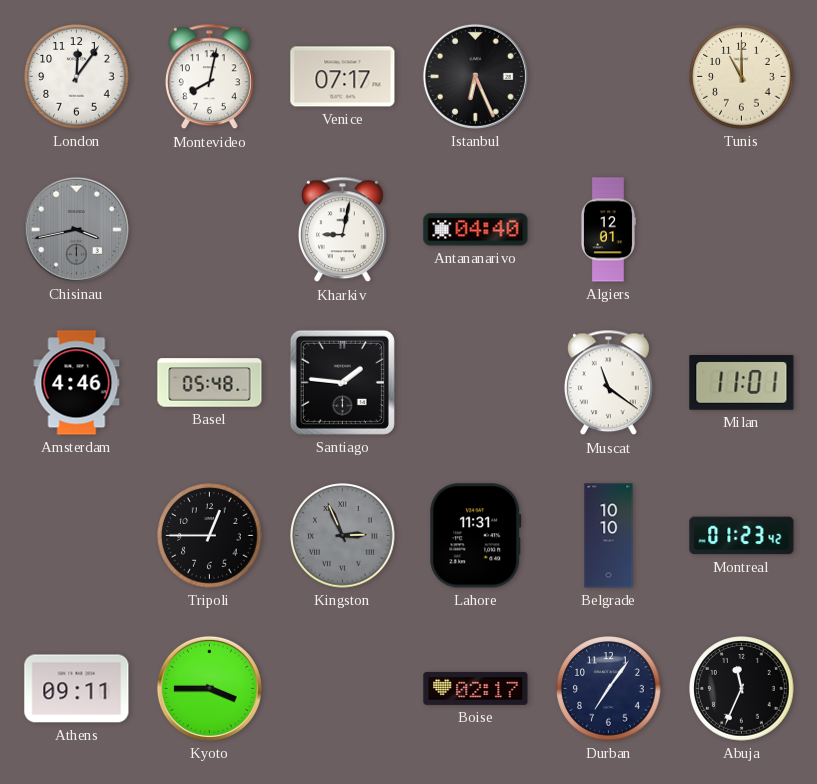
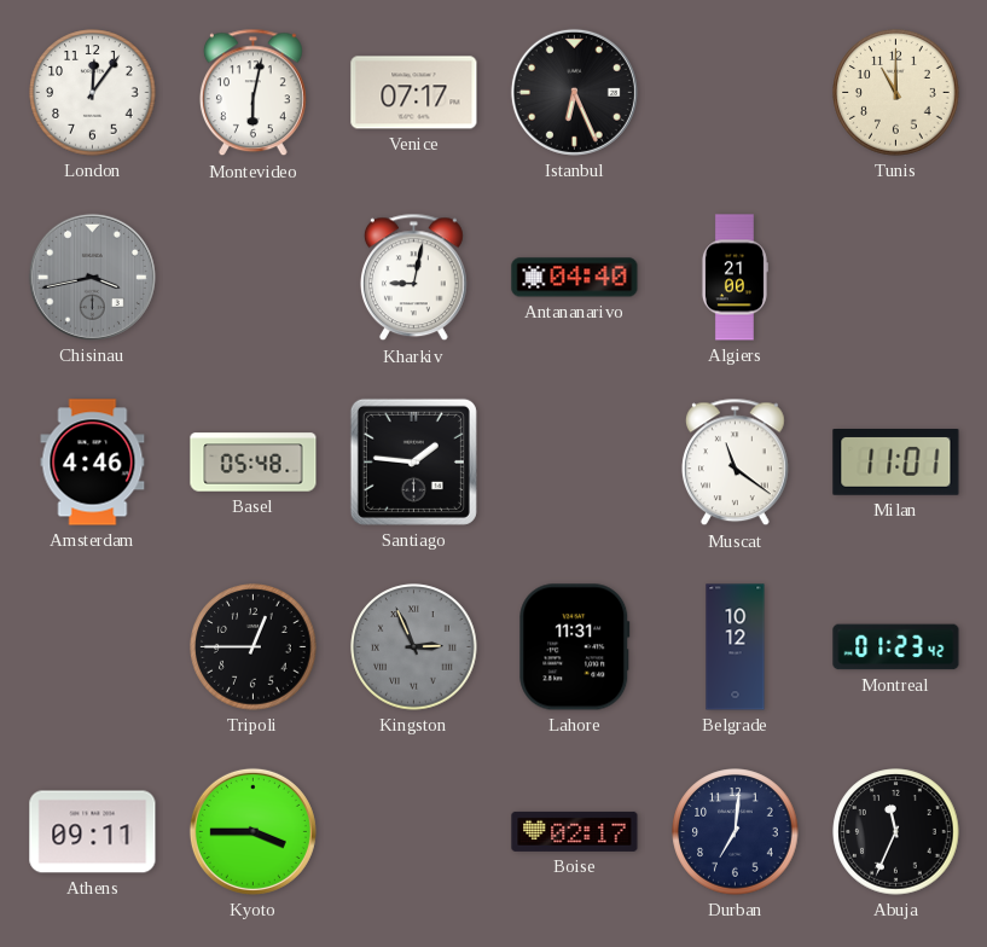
Montevideo: 8:02 -> 6:02
Algiers: 12:01 -> 21:00
Belgrade: 10:10 -> 10:12
Durban: 7:06 -> 7:01
